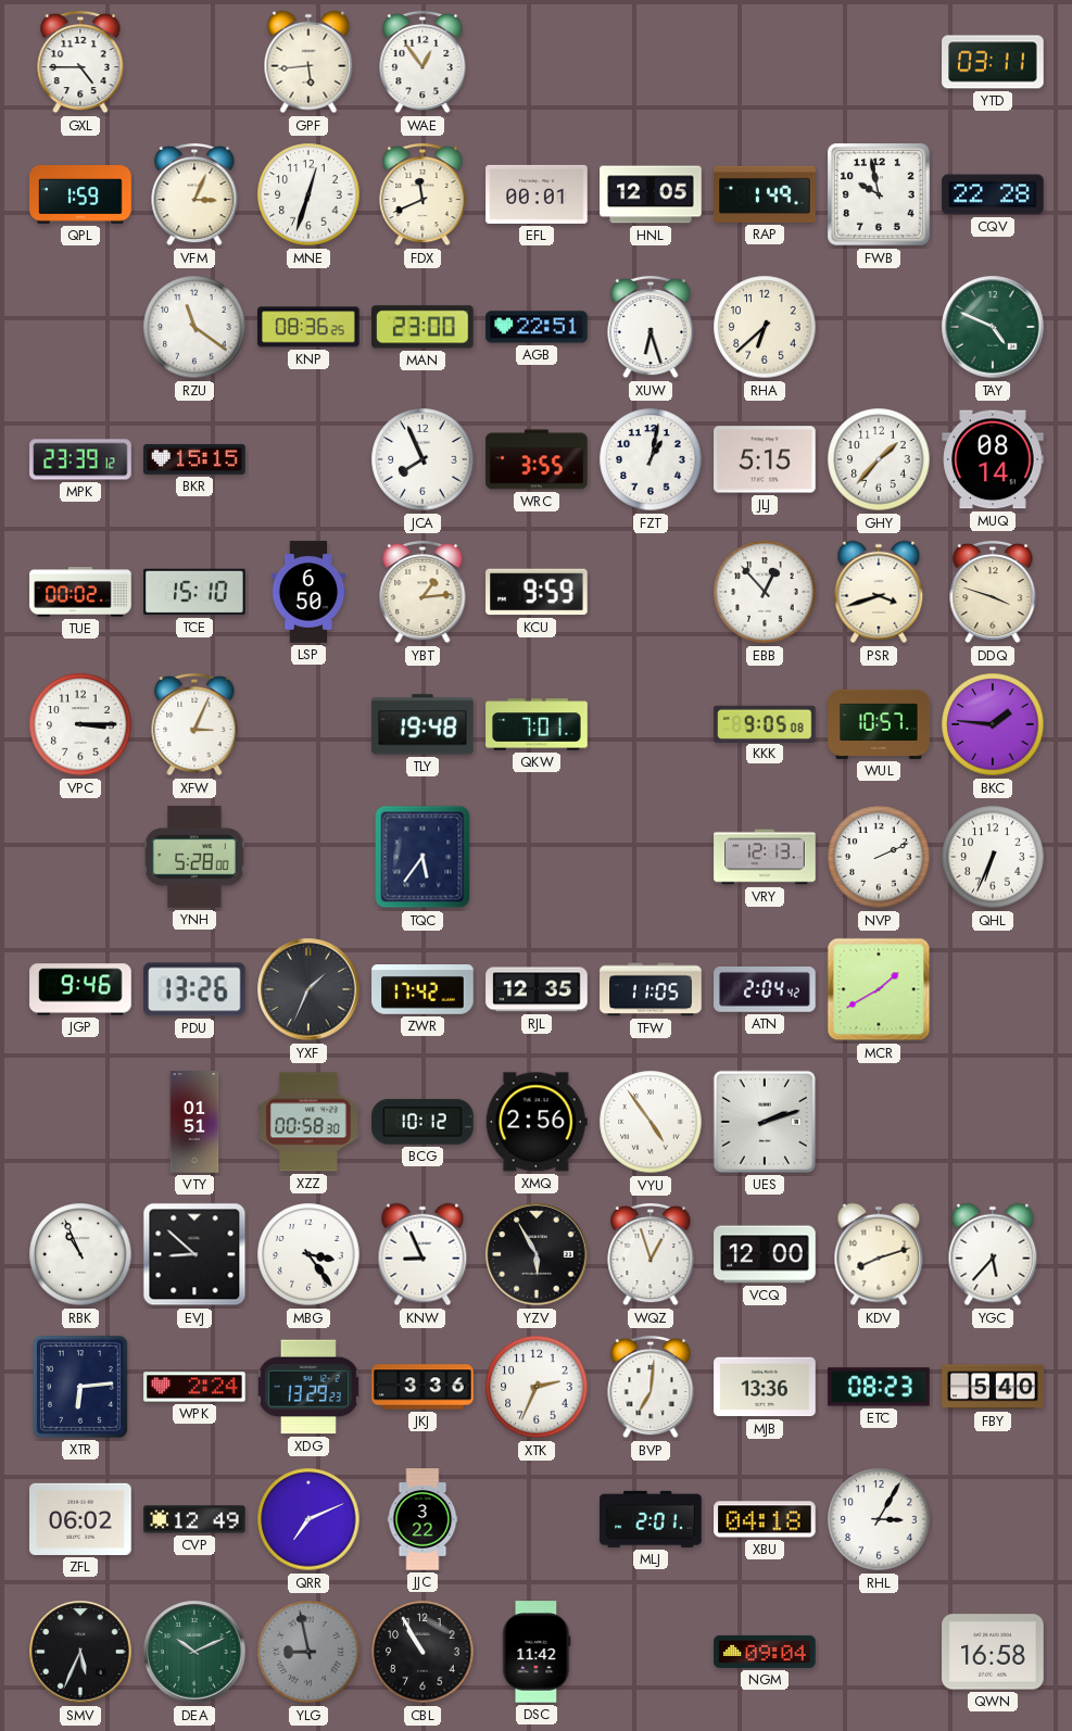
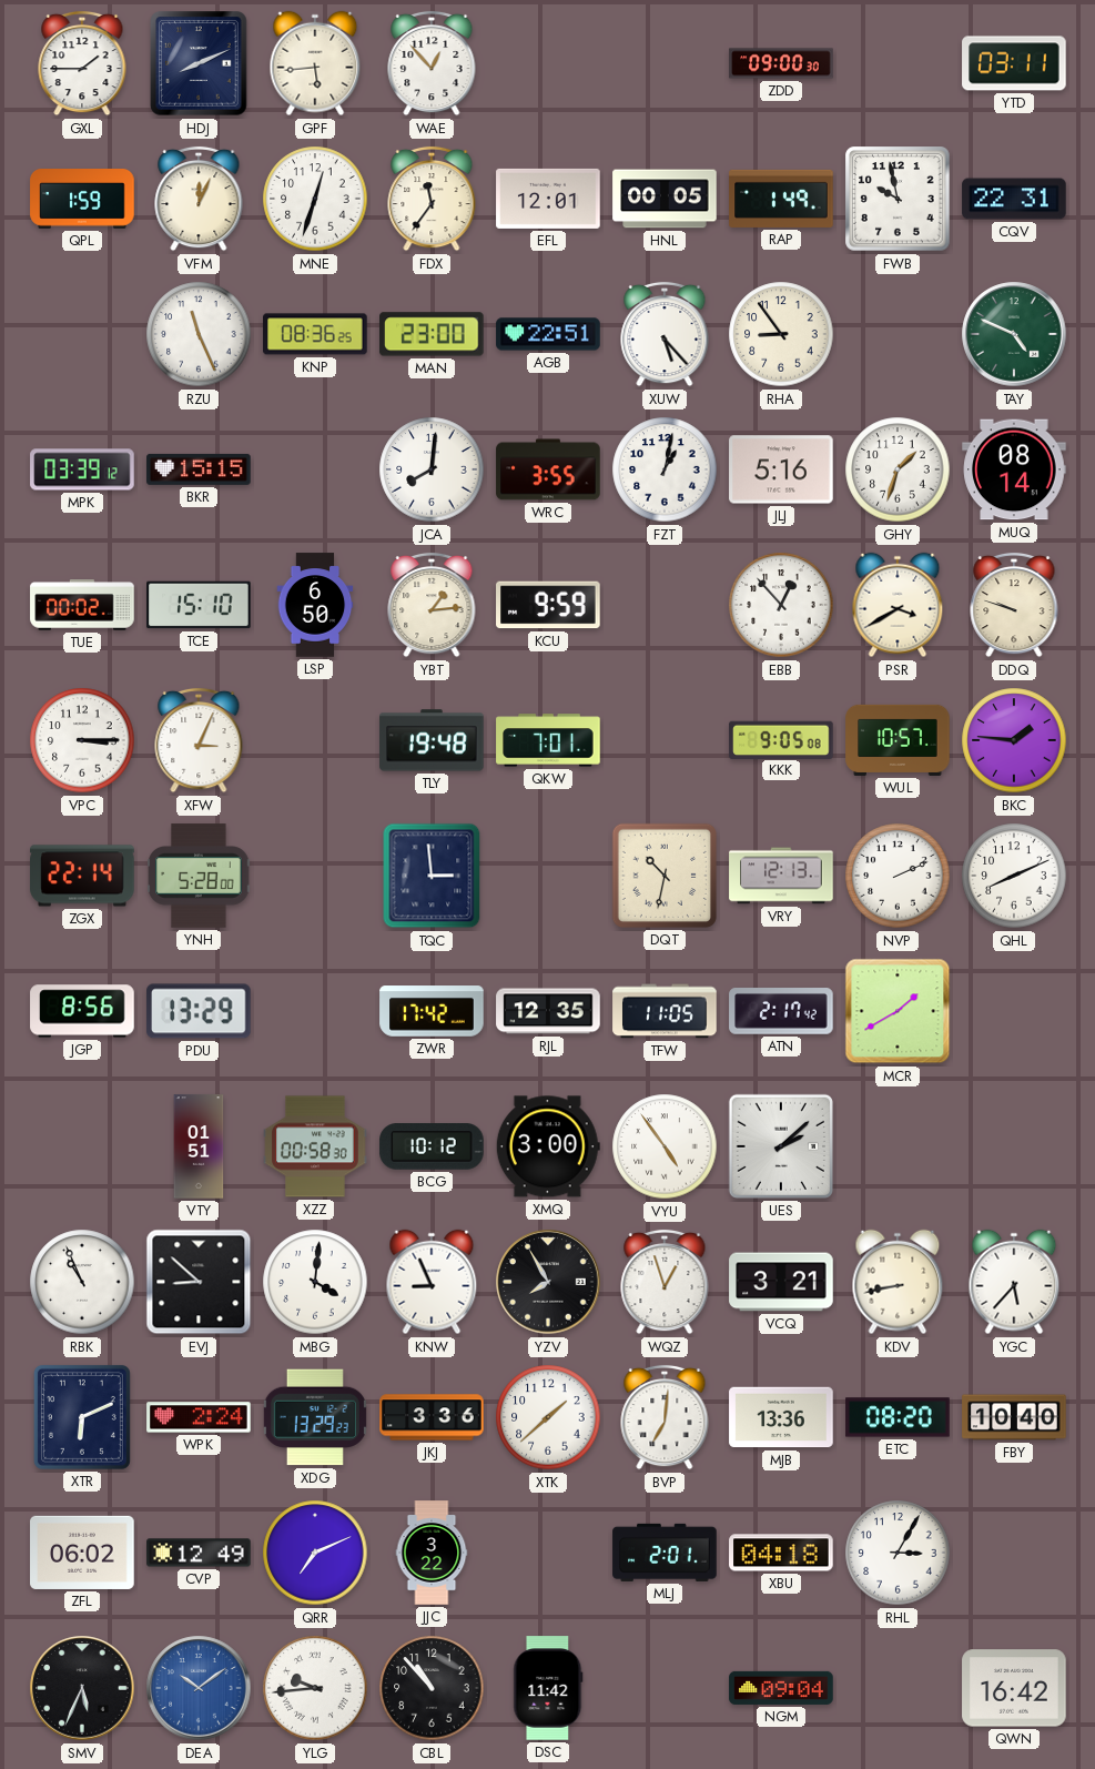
GXL: 4:45 -> 1:45
HDJ: none -> 8:11
WAE: 12:54 -> 12:53
ZDD: none -> 09:00
VFM: 3:04 -> 12:04
FDX: 11:41 -> 11:36
EFL: 00:01 -> 12:01
HNL: 12:05 -> 00:05
CQV: 22:28 -> 22:31
RZU: 11:21 -> 11:26
XUW: 6:27 -> 5:23
RHA: 6:38 -> 8:54
MPK: 23:39 -> 03:39
JCA: 7:56 -> 8:01
JLJ: 5:15 -> 5:16
GHY: 1:37 -> 1:33
PSR: 3:42 -> 3:40
DDQ: 3:48 -> 9:48
ZGX: none -> 22:14
TQC: 5:36 -> 2:59
DQT: none -> 10:32
QHL: 6:34 -> 8:11
JGP: 9:46 -> 8:56
PDU: 13:26 -> 13:29
YXF: 1:34 -> none
ATN: 2:04 -> 2:17
XMQ: 2:56 -> 3:00
UES: 2:12 -> 2:08
MBG: 3:24 -> 4:01
YZV: 5:55 -> 7:55
VCQ: 12:00 -> 3:21
KDV: 8:12 -> 8:43
XTR: 6:14 -> 6:11
XTK: 2:34 -> 1:38
ETC: 08:23 -> 08:20
FBY: 5:40 -> 10:40
DEA: 10:11 -> 10:09
DEA dial: green -> blue
YLG: 8:58 -> 9:44
YLG dial: grey -> white
CBL: 10:55 -> 10:53
QWN: 16:58 -> 16:42
